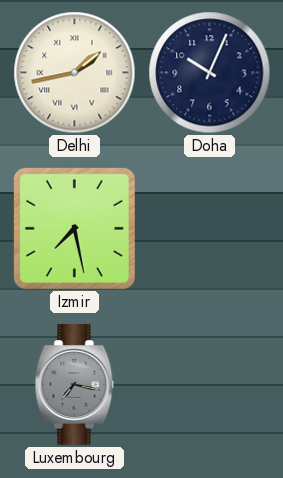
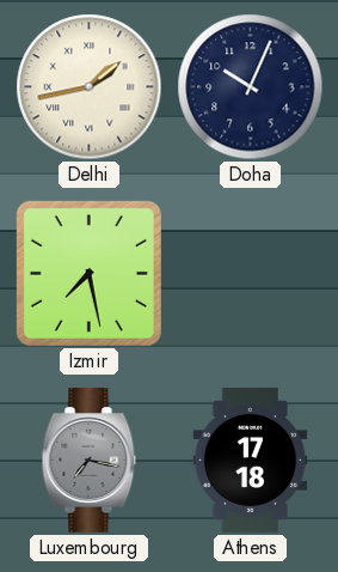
Athens: none -> 17:18
